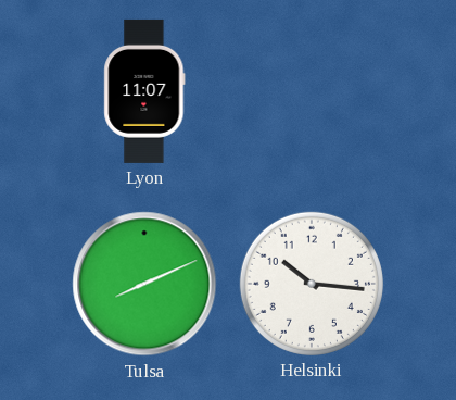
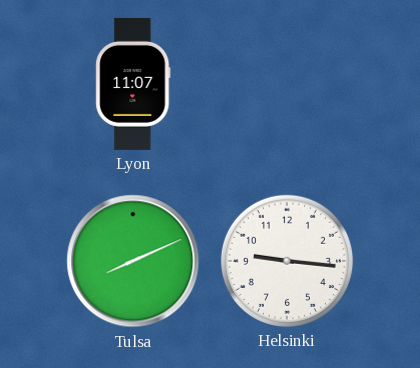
Helsinki: 10:16 -> 9:16
